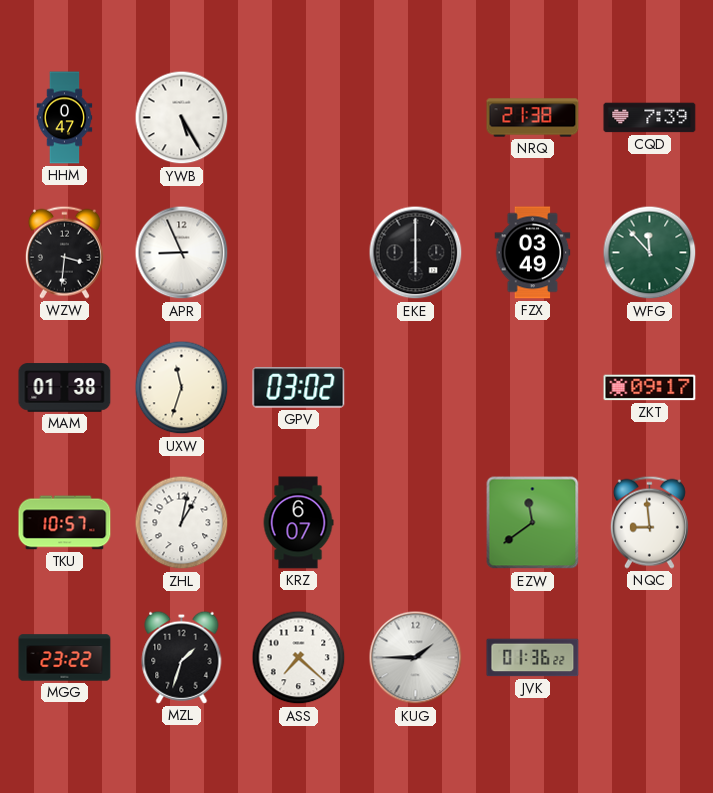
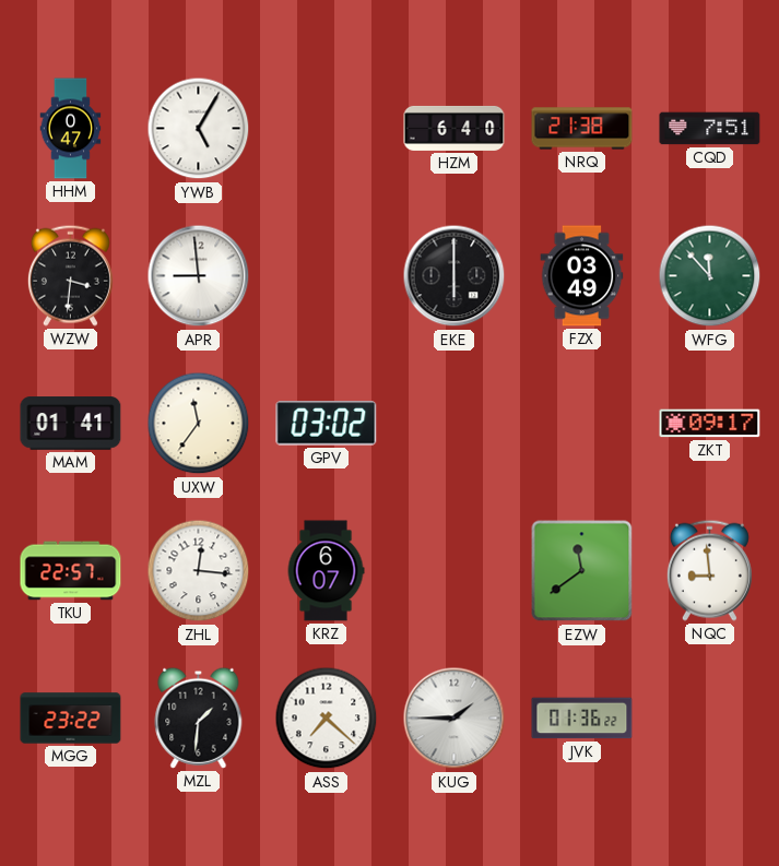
YWB: 5:25 -> 5:05
HZM: none -> 6:40
CQD: 7:39 -> 7:51
APR: 8:56 -> 8:59
MAM: 01:38 -> 01:41
UXW: 11:33 -> 11:36
TKU: 10:57 -> 22:57
ZHL: 1:02 -> 12:16
MZL: 1:33 -> 1:31
